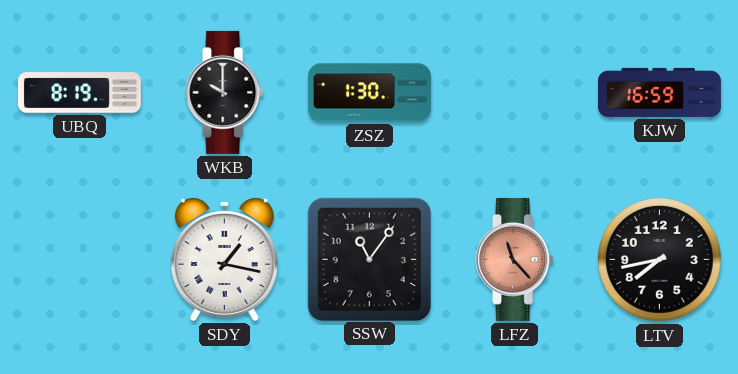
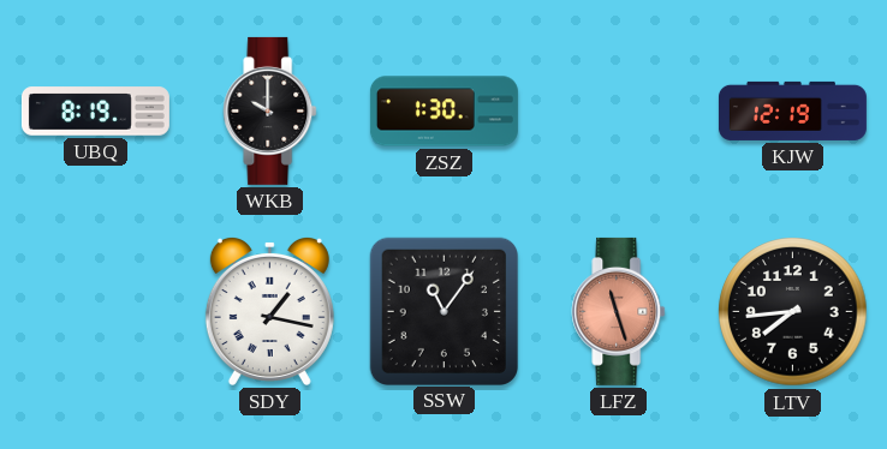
KJW: 16:59 -> 12:19
LFZ: 11:23 -> 11:27
LTV: 7:43 -> 7:44
